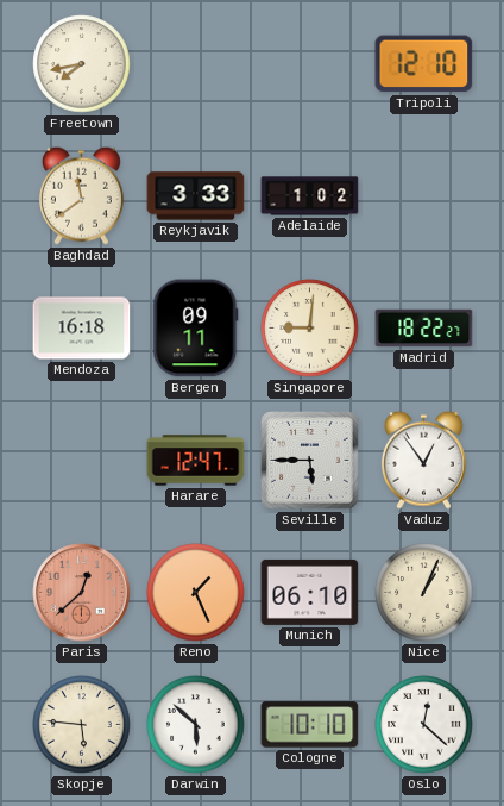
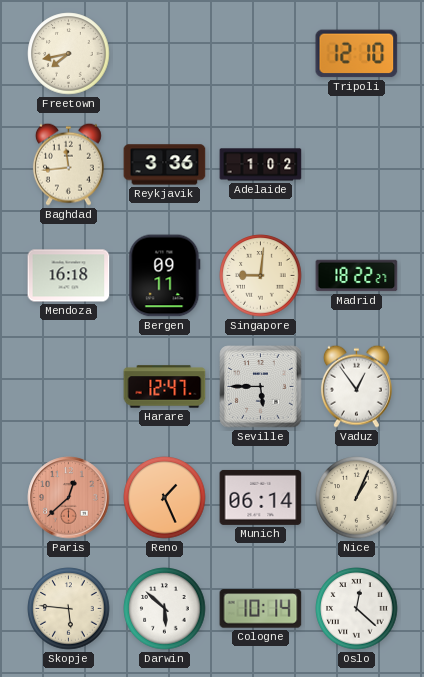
Baghdad: 11:39 -> 11:44
Reykjavik: 3:33 -> 3:36
Munich: 06:10 -> 06:14
Cologne: 10:10 -> 10:14
